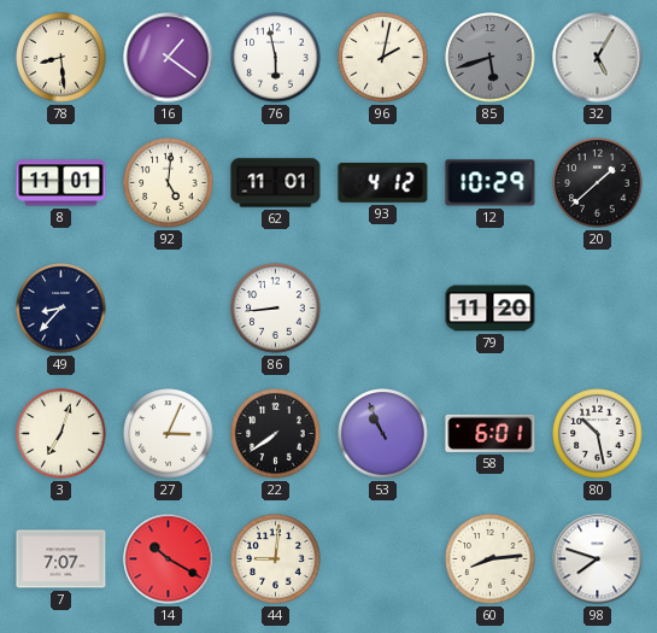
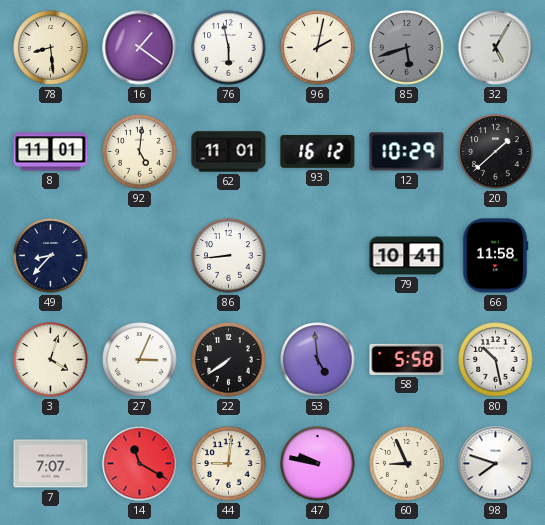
93: 4:12 -> 16:12
79: 11:20 -> 10:41
66: none -> 11:58
3: 7:03 -> 4:03
53: 10:56 -> 4:59
58: 6:01 -> 5:58
14: 10:20 -> 11:20
47: none -> 9:47
60: 8:14 -> 8:56
